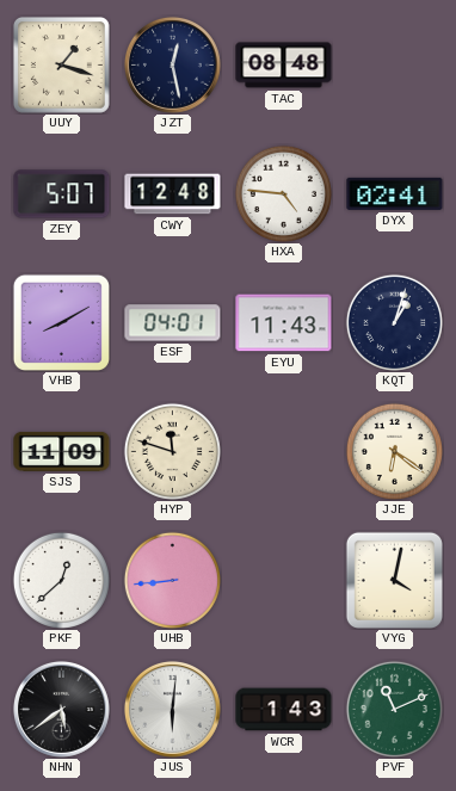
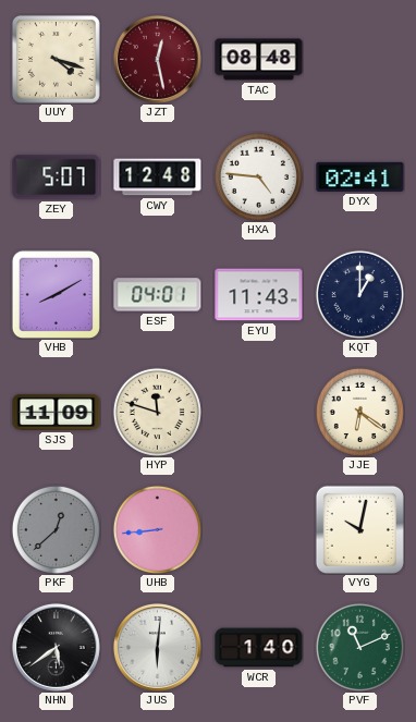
UUY: 1:18 -> 4:18
JZT dial: navy -> burgundy
KQT: 1:03 -> 1:00
PKF dial: white -> grey
VYG: 4:02 -> 10:02
WCR: 1:43 -> 1:40
